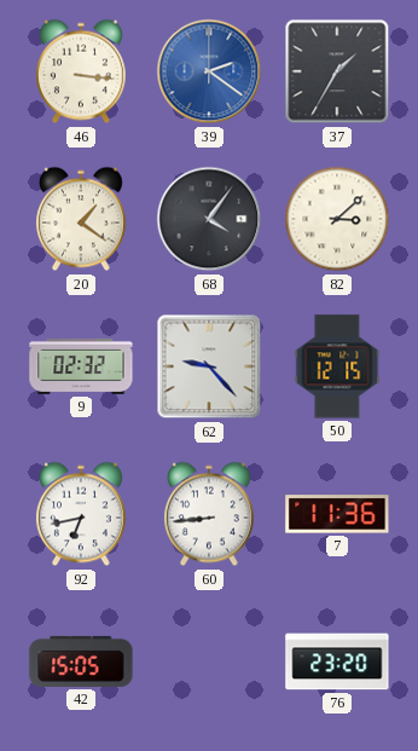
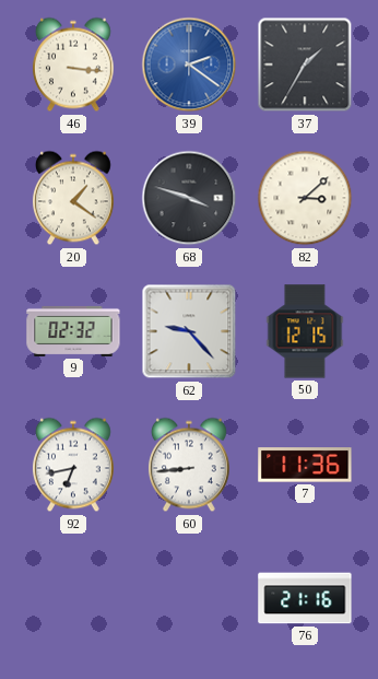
68: 4:06 -> 3:48
42: 15:05 -> none
76: 23:20 -> 21:16
